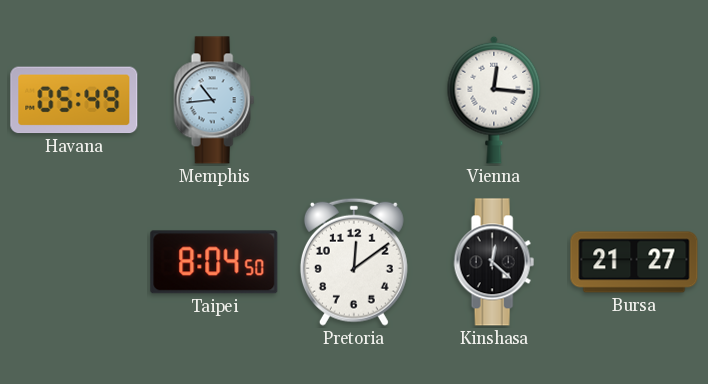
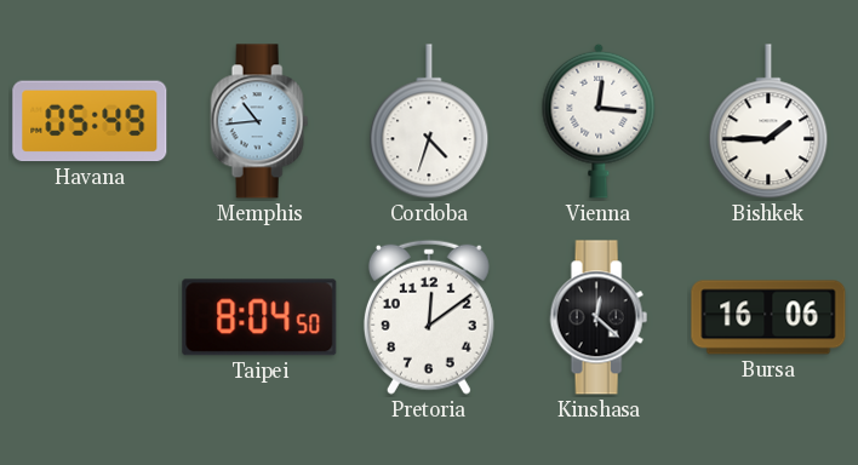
Cordoba: none -> 4:33
Bishkek: none -> 1:45
Bursa: 21:27 -> 16:06
